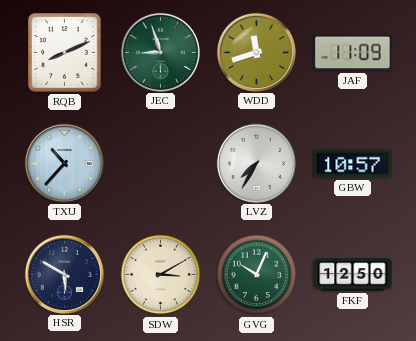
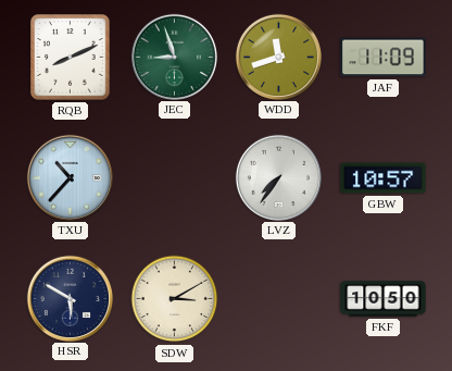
LVZ: 7:35 -> 7:36
GVG: 10:04 -> none
FKF: 12:50 -> 10:50
